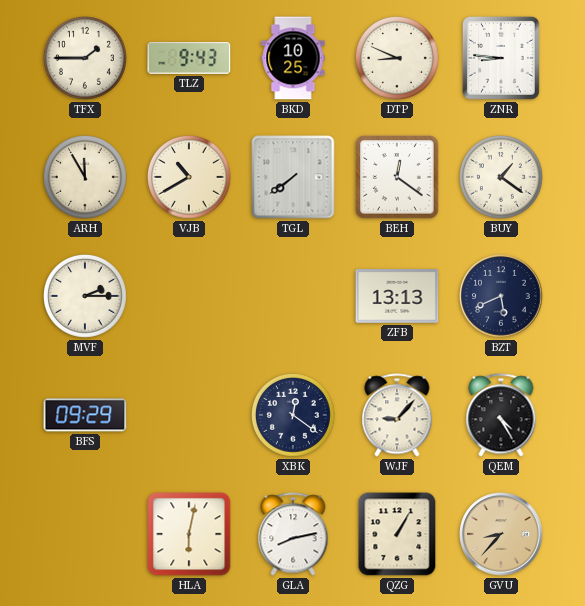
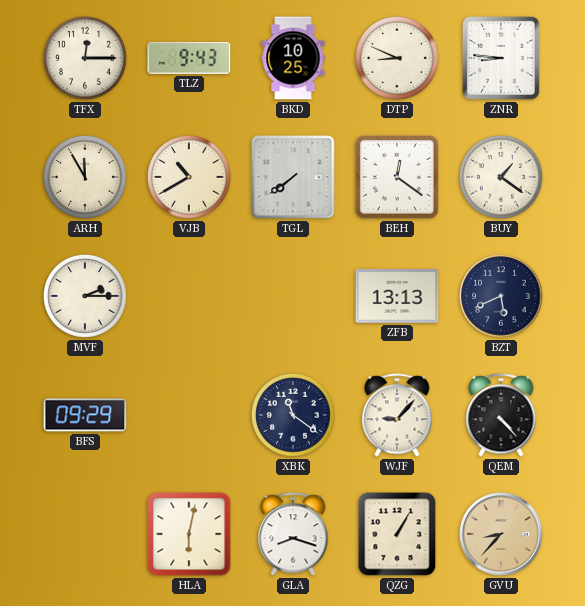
TFX: 1:45 -> 12:15
XBK: 12:21 -> 11:21
QEM: 4:25 -> 4:23
GLA: 8:13 -> 8:18
